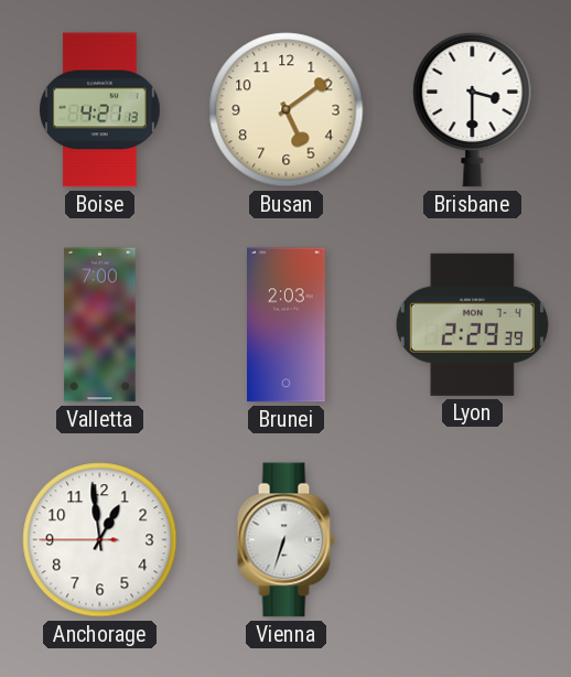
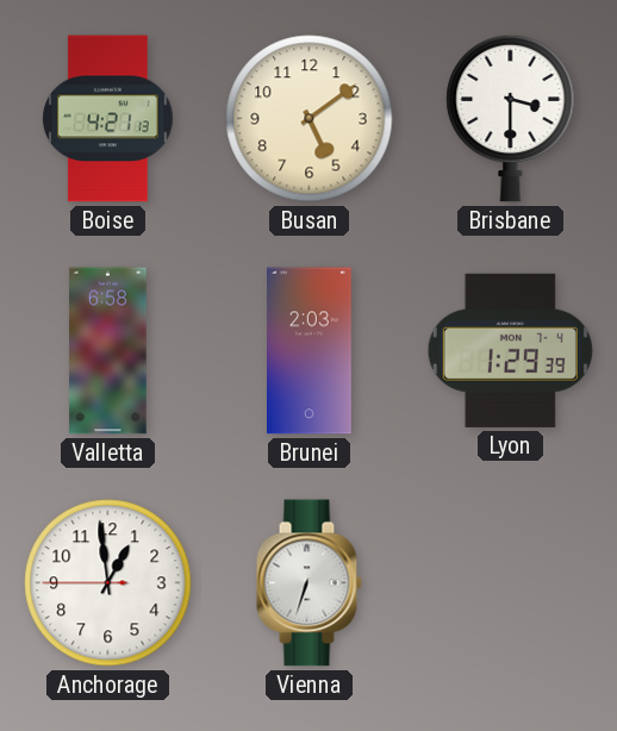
Valletta: 7:00 -> 6:58
Lyon: 2:29 -> 1:29
